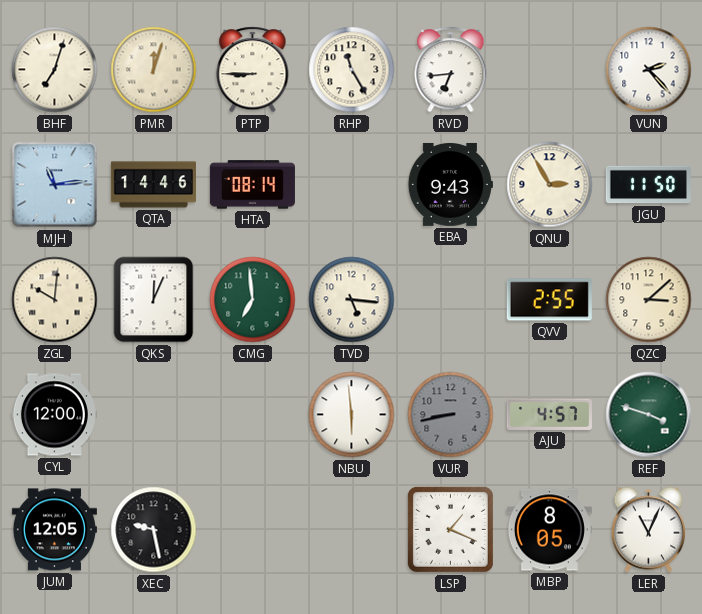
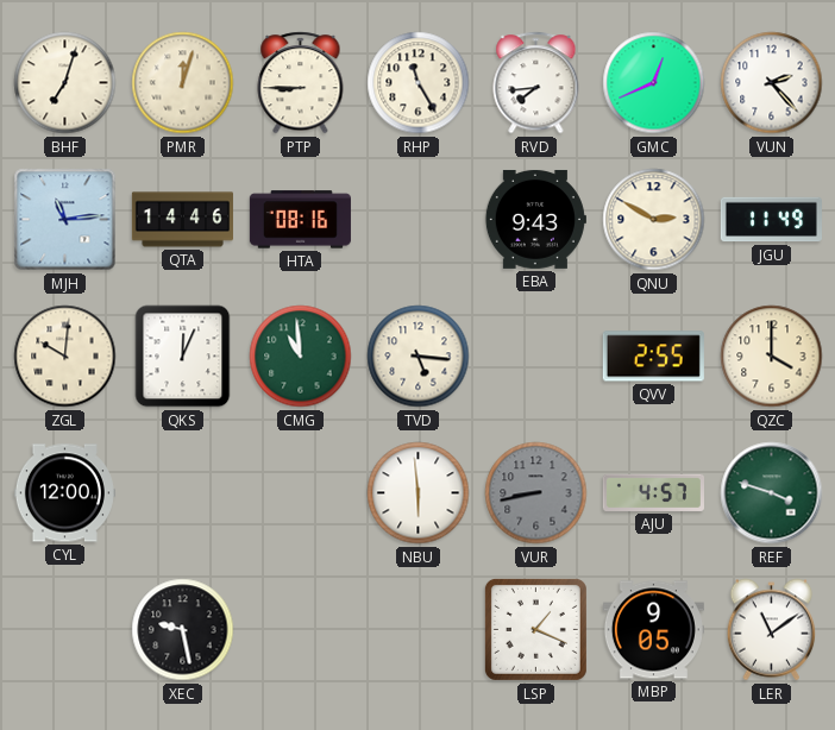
RVD: 6:44 -> 7:44
GMC: none -> 12:41
HTA: 08:14 -> 08:16
QNU: 2:55 -> 2:50
JGU: 11:50 -> 11:49
CMG: 6:59 -> 10:59
QZC: 3:08 -> 4:00
JUM: 12:05 -> none
MBP: 8:05 -> 9:05
LER: 11:04 -> 11:09
